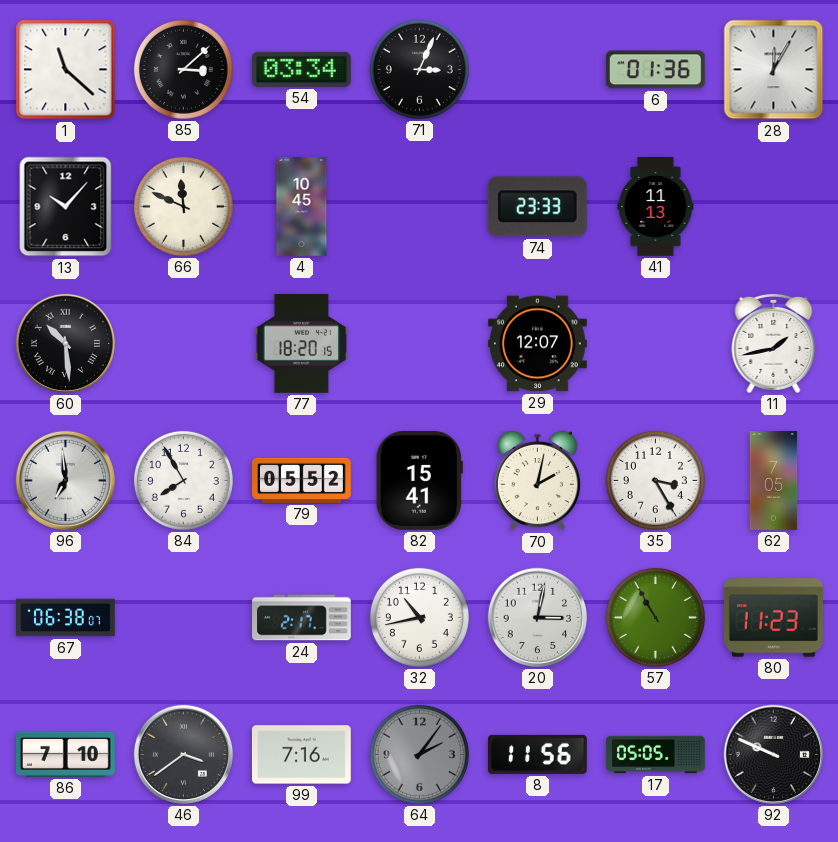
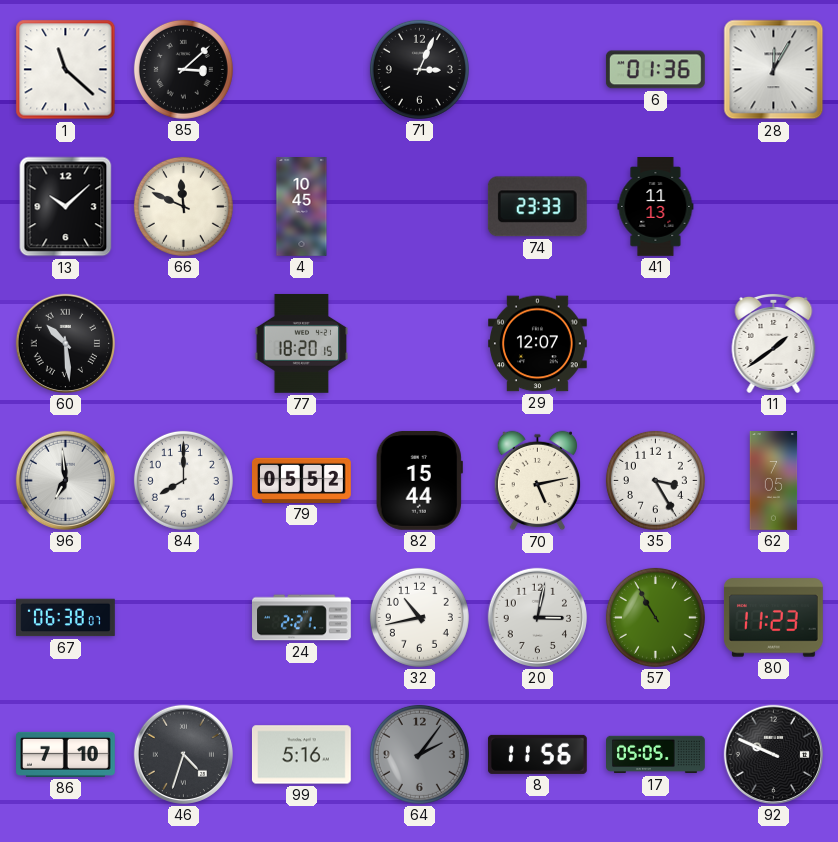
54: 03:34 -> none
13: 10:07 -> 10:08
11: 1:43 -> 1:39
84: 7:55 -> 8:00
82: 15:41 -> 15:44
70: 2:02 -> 5:13
24: 2:17 -> 2:21
46: 3:39 -> 4:33
99: 7:16 -> 5:16
